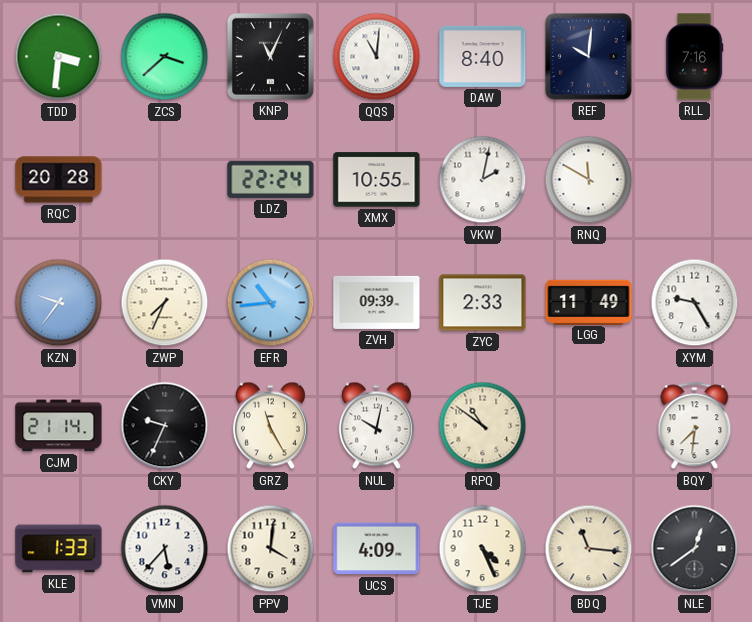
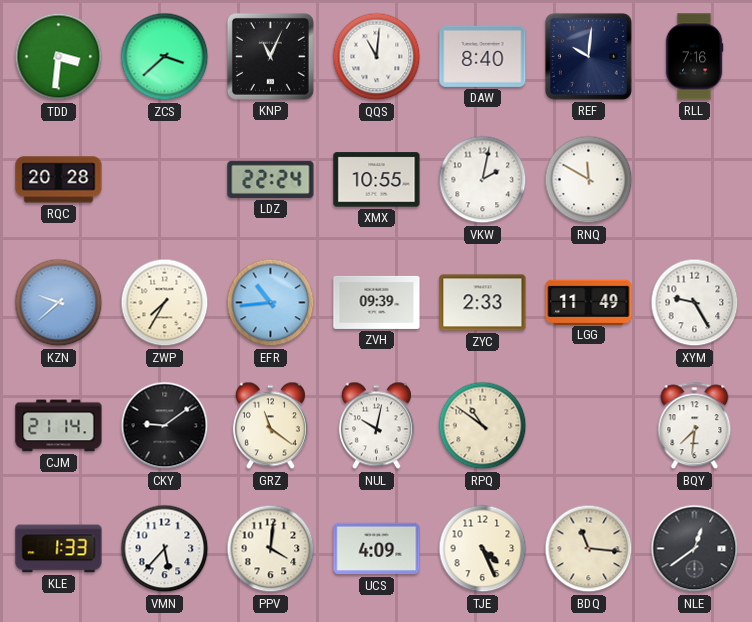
KZN: 9:36 -> 9:38
ZWP: 7:34 -> 7:35
CKY: 9:34 -> 9:09
GRZ: 11:25 -> 11:21
